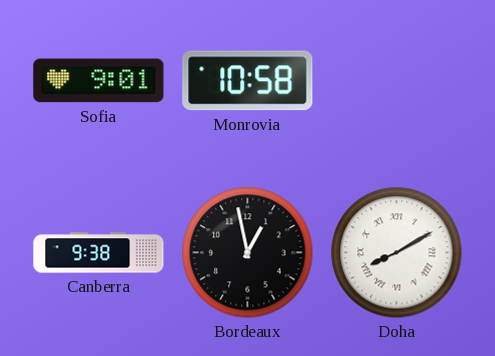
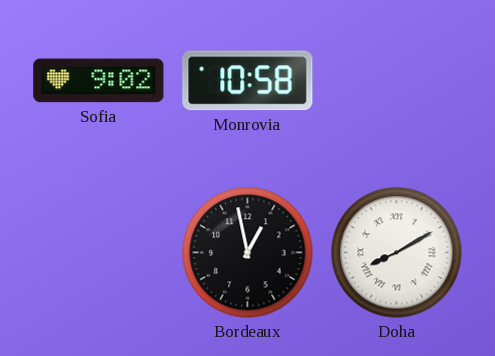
Sofia: 9:01 -> 9:02
Canberra: 9:38 -> none
